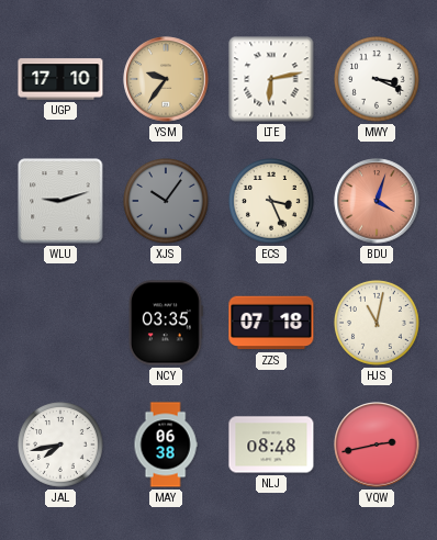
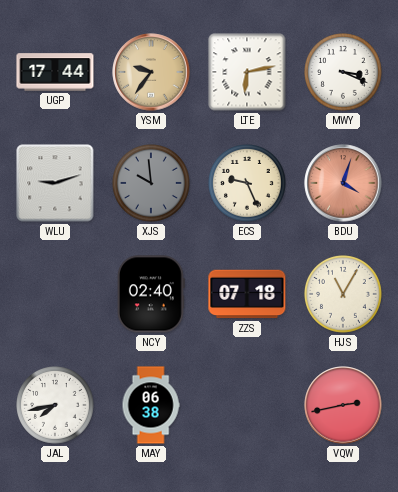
UGP: 17:10 -> 17:44
XJS: 10:06 -> 9:59
ECS: 3:26 -> 9:26
NCY: 03:35 -> 02:40
HJS: 11:02 -> 11:05
NLJ: 08:48 -> none
